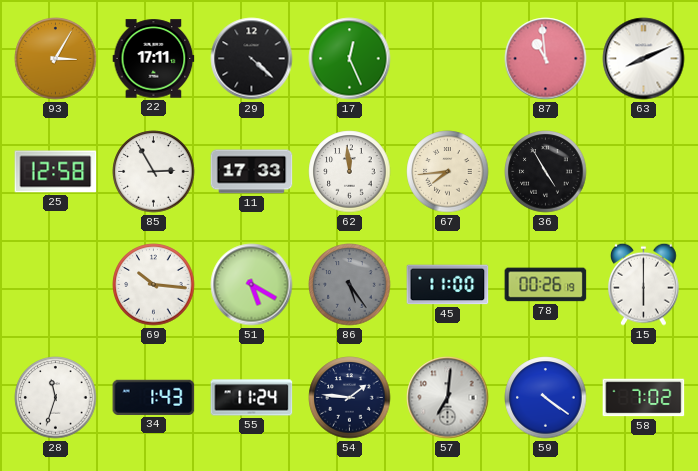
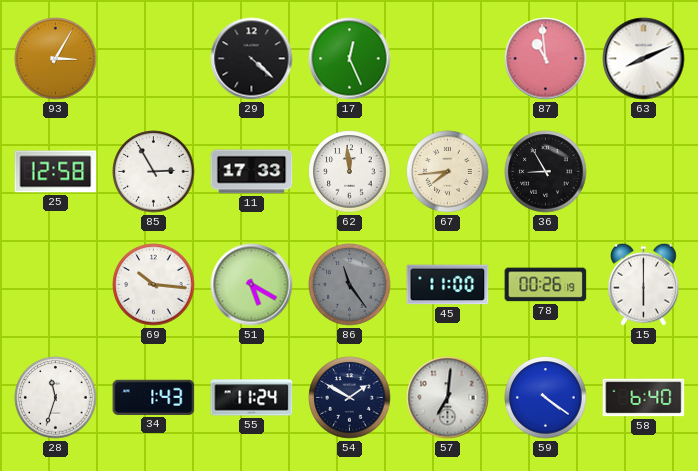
22: 17:11 -> none
36: 4:55 -> 8:55
86: 5:24 -> 11:24
54: 1:46 -> 1:50
58: 7:02 -> 6:40
